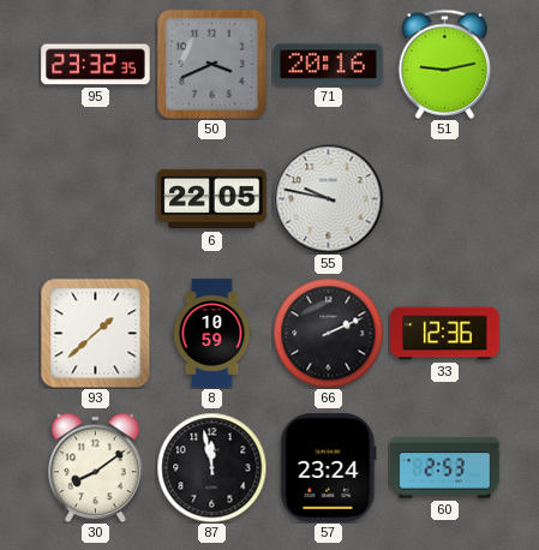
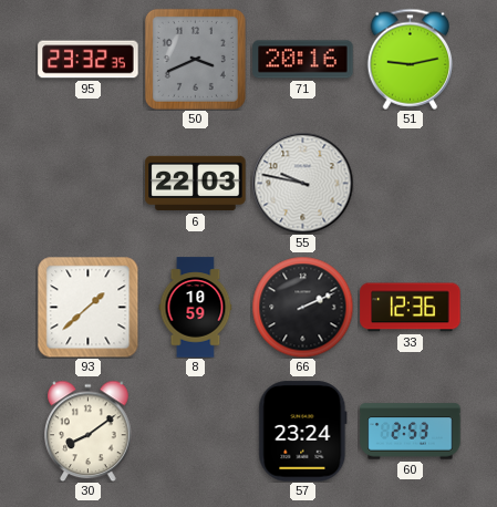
6: 22:05 -> 22:03
87: 11:58 -> none
